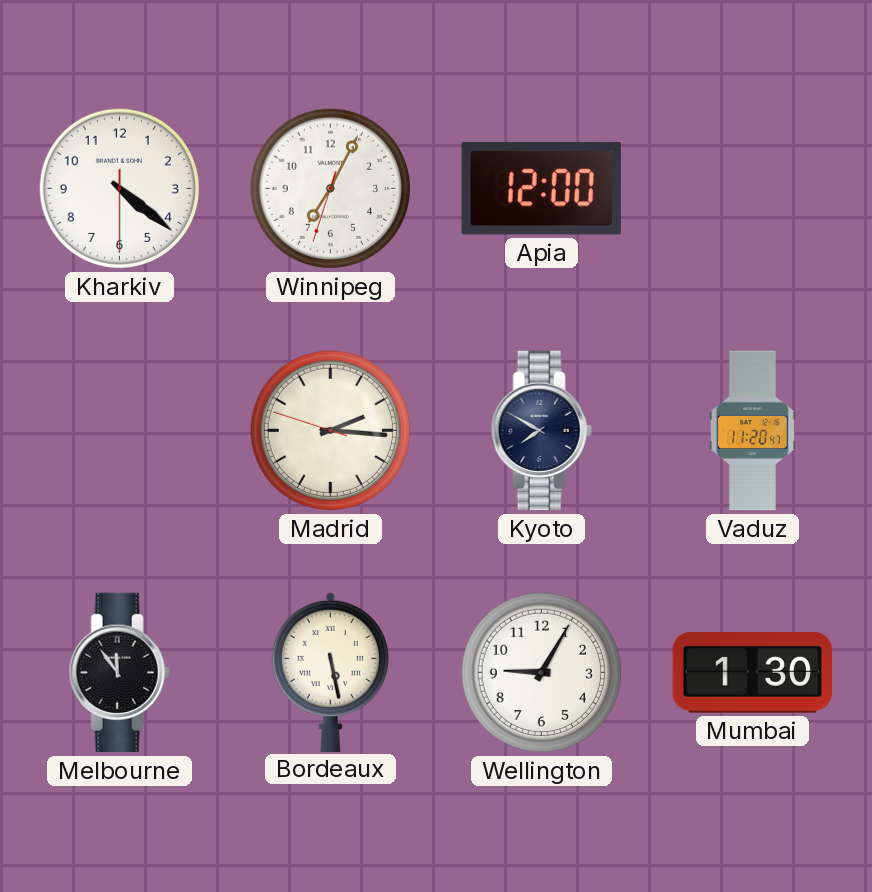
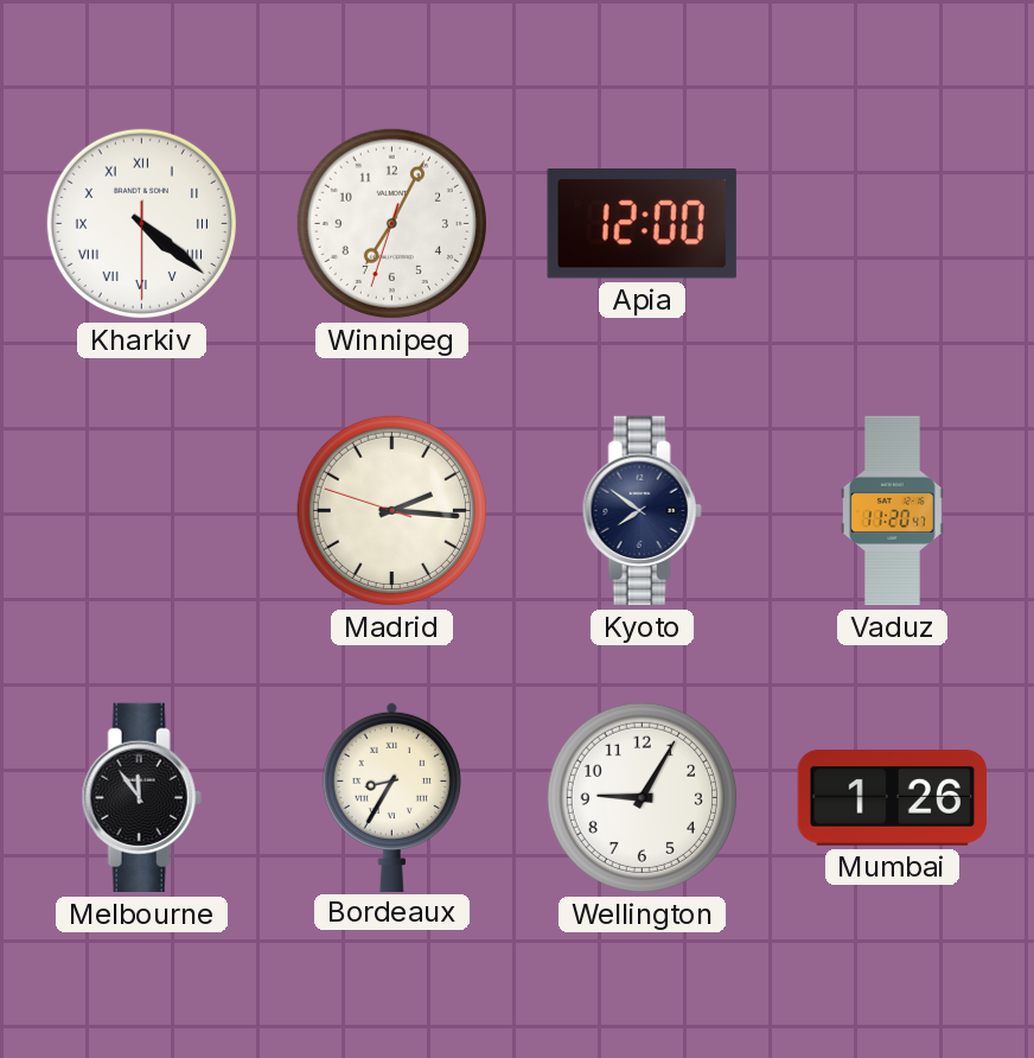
Kharkiv numerals: Arabic -> Roman
Kyoto: 7:50 -> 7:51
Bordeaux: 5:28 -> 8:35
Mumbai: 1:30 -> 1:26
